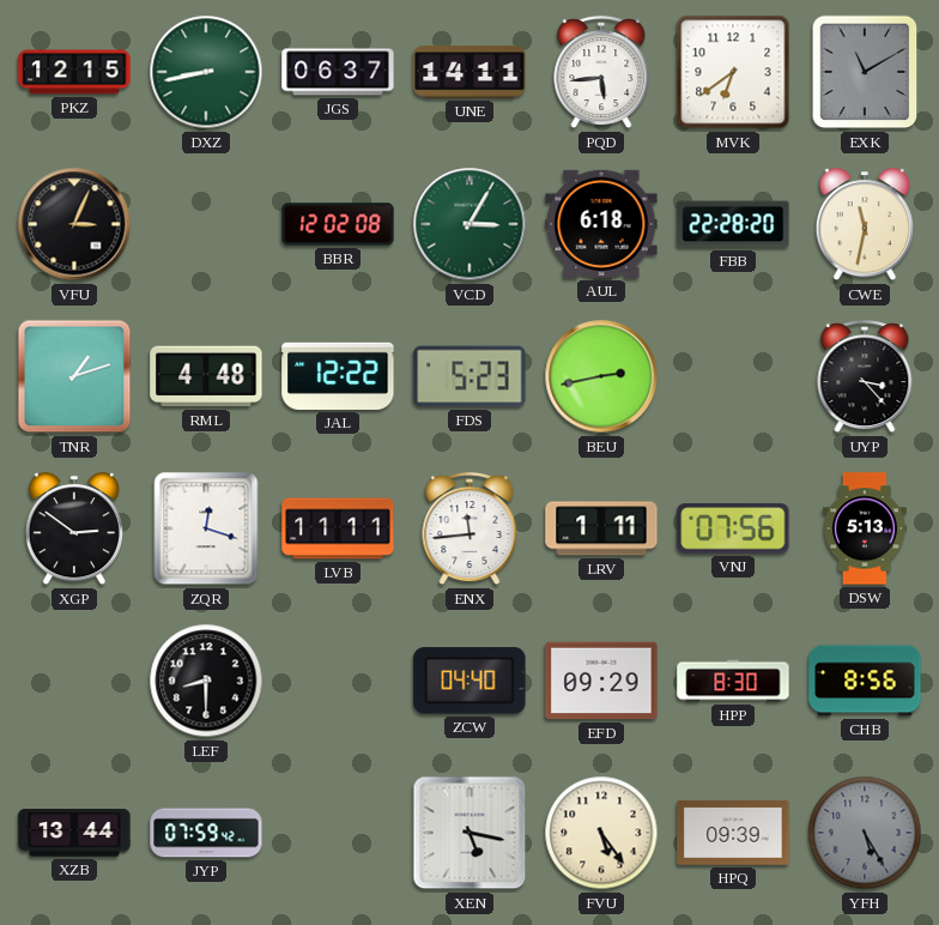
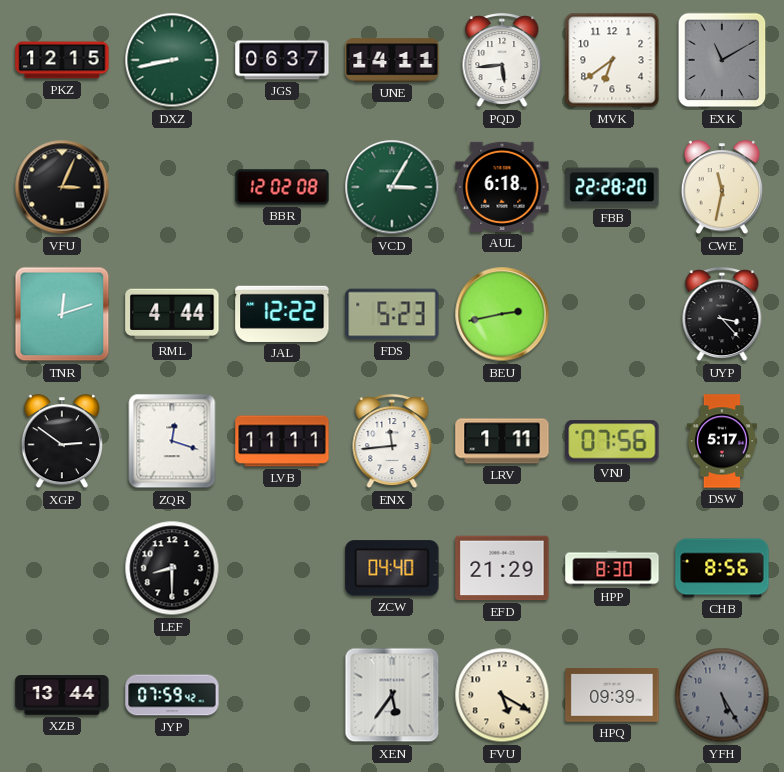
TNR: 1:12 -> 12:12
RML: 4:48 -> 4:44
DSW: 5:13 -> 5:17
EFD: 09:29 -> 21:29
XEN: 5:17 -> 5:36
FVU: 5:24 -> 5:20
